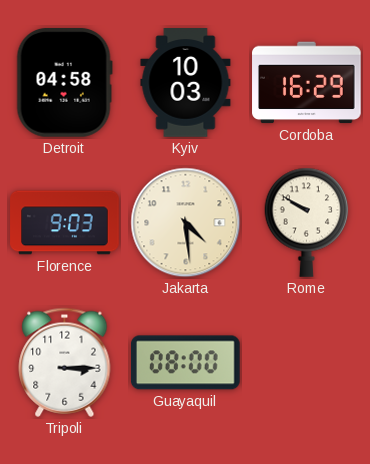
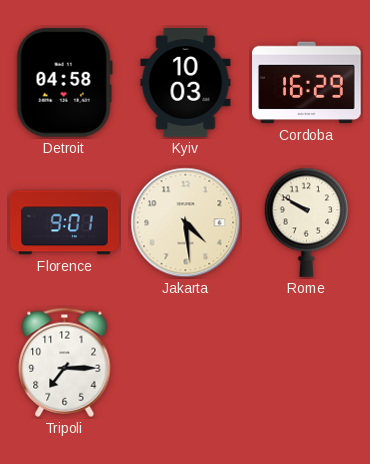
Florence: 9:03 -> 9:01
Tripoli: 3:15 -> 7:15
Guayaquil: 08:00 -> none
